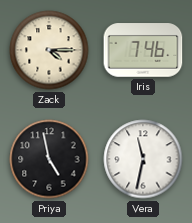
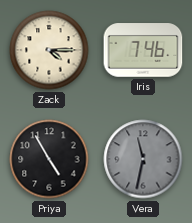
Priya: 4:58 -> 4:55
Vera dial: white -> grey
